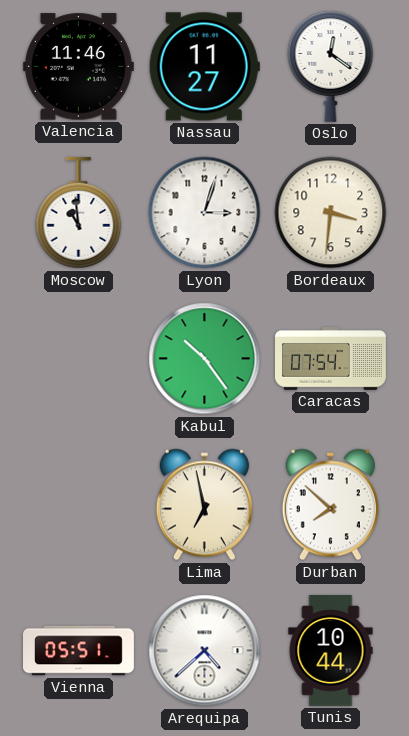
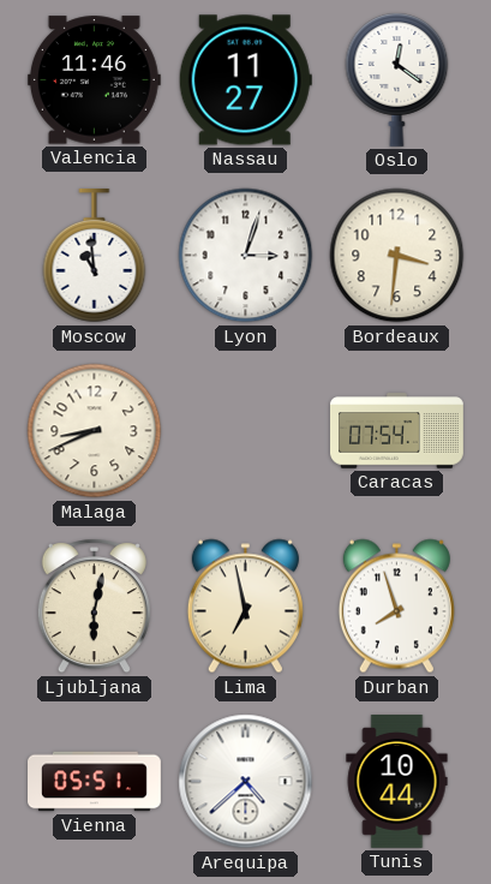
Malaga: none -> 8:41
Kabul: 10:24 -> none
Ljubljana: none -> 6:02
Durban: 7:52 -> 7:57
